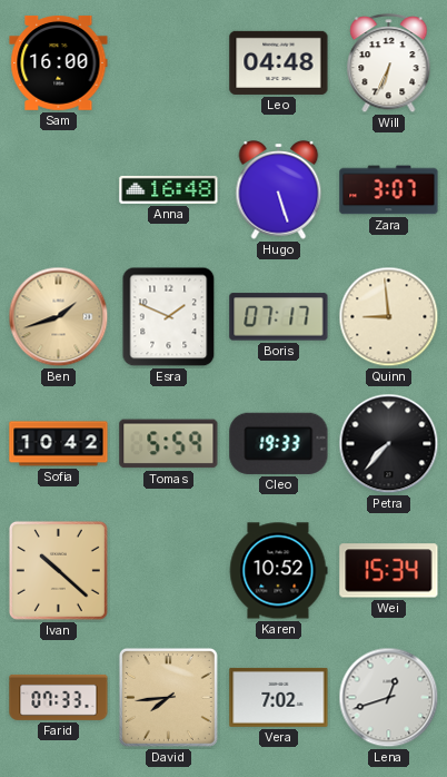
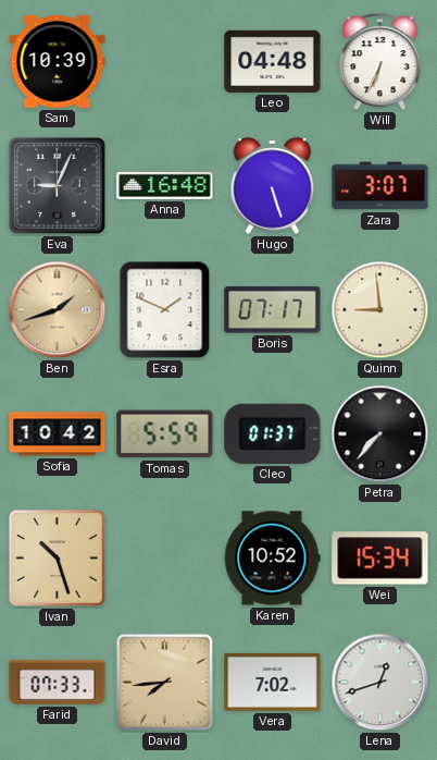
Sam: 16:00 -> 10:39
Eva: none -> 9:04
Cleo: 19:33 -> 01:37
Ivan: 10:22 -> 10:27
